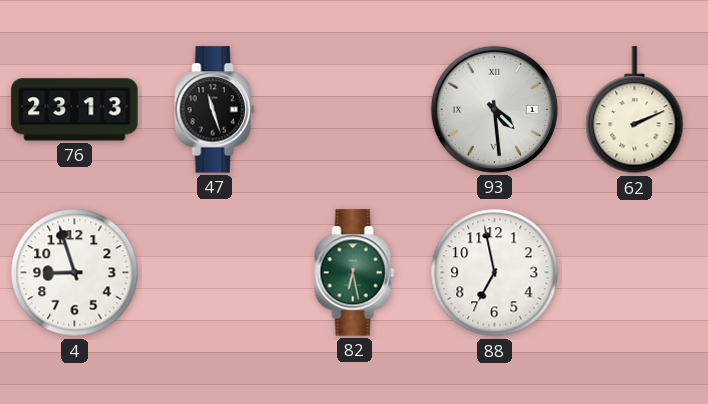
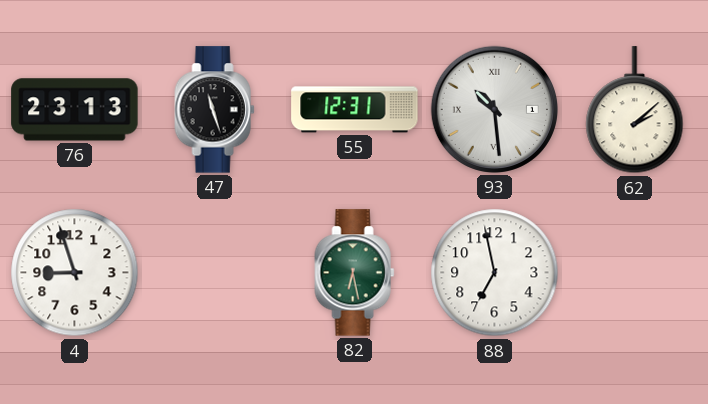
55: none -> 12:31
93: 4:29 -> 10:29
62: 2:11 -> 2:08
